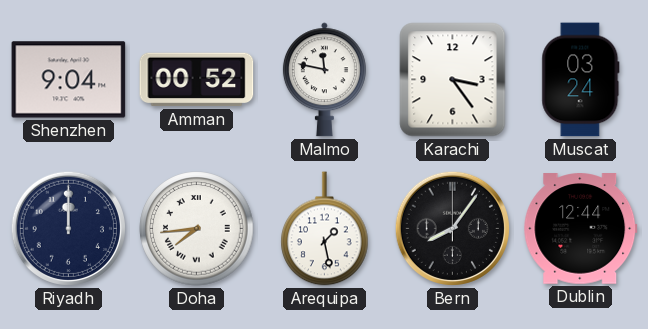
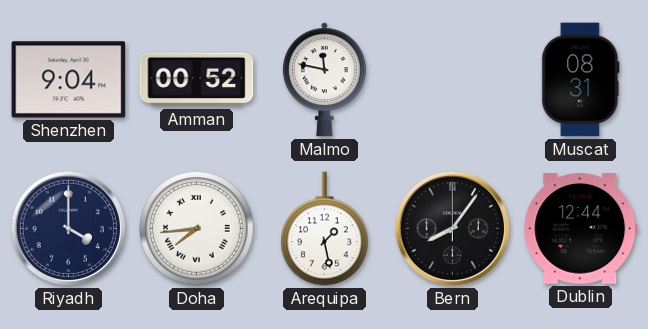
Karachi: 3:24 -> none
Muscat: 03:24 -> 08:31
Riyadh: 12:00 -> 4:00
